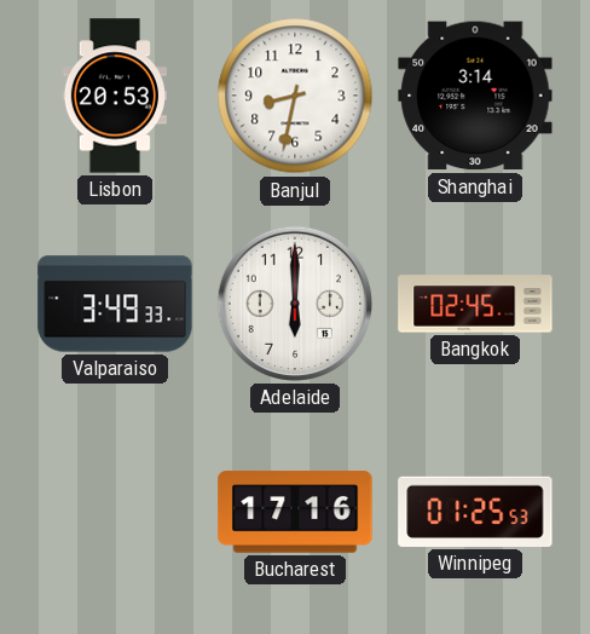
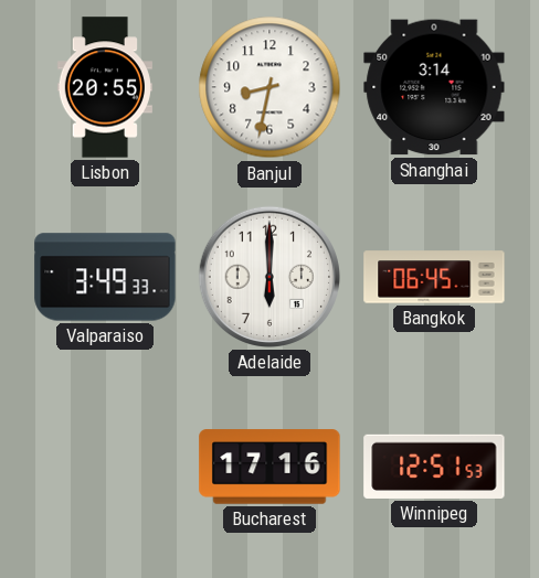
Lisbon: 20:53 -> 20:55
Bangkok: 02:45 -> 06:45
Winnipeg: 01:25 -> 12:51
